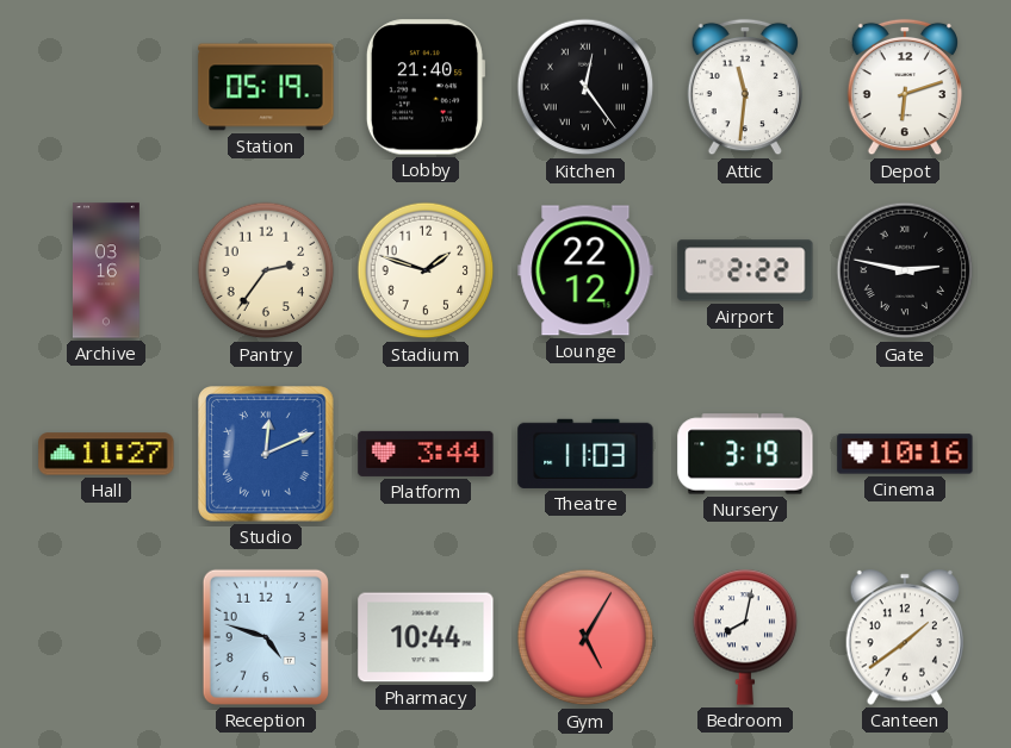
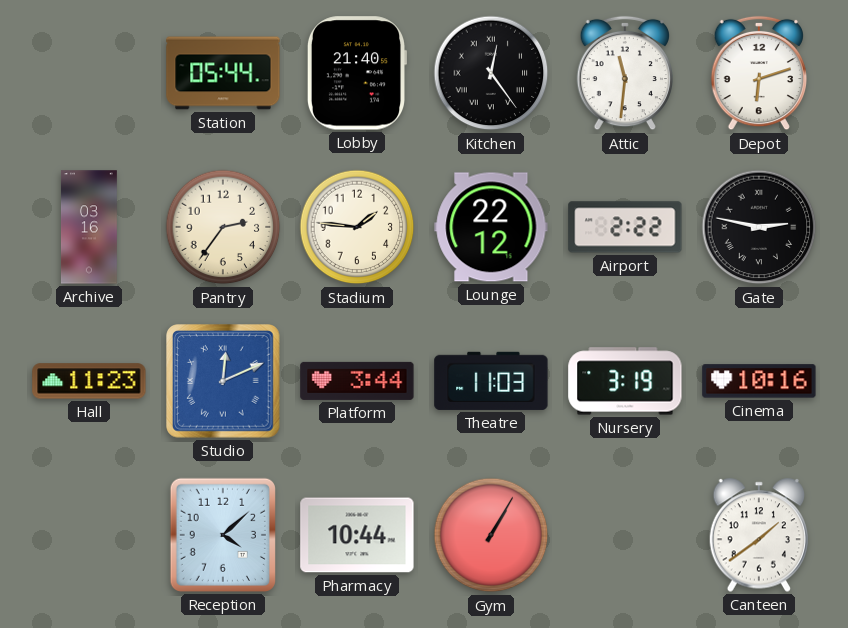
Station: 05:19 -> 05:44
Stadium: 1:48 -> 1:46
Hall: 11:27 -> 11:23
Reception: 4:48 -> 4:08
Gym: 5:05 -> 1:05
Bedroom: 8:02 -> none
